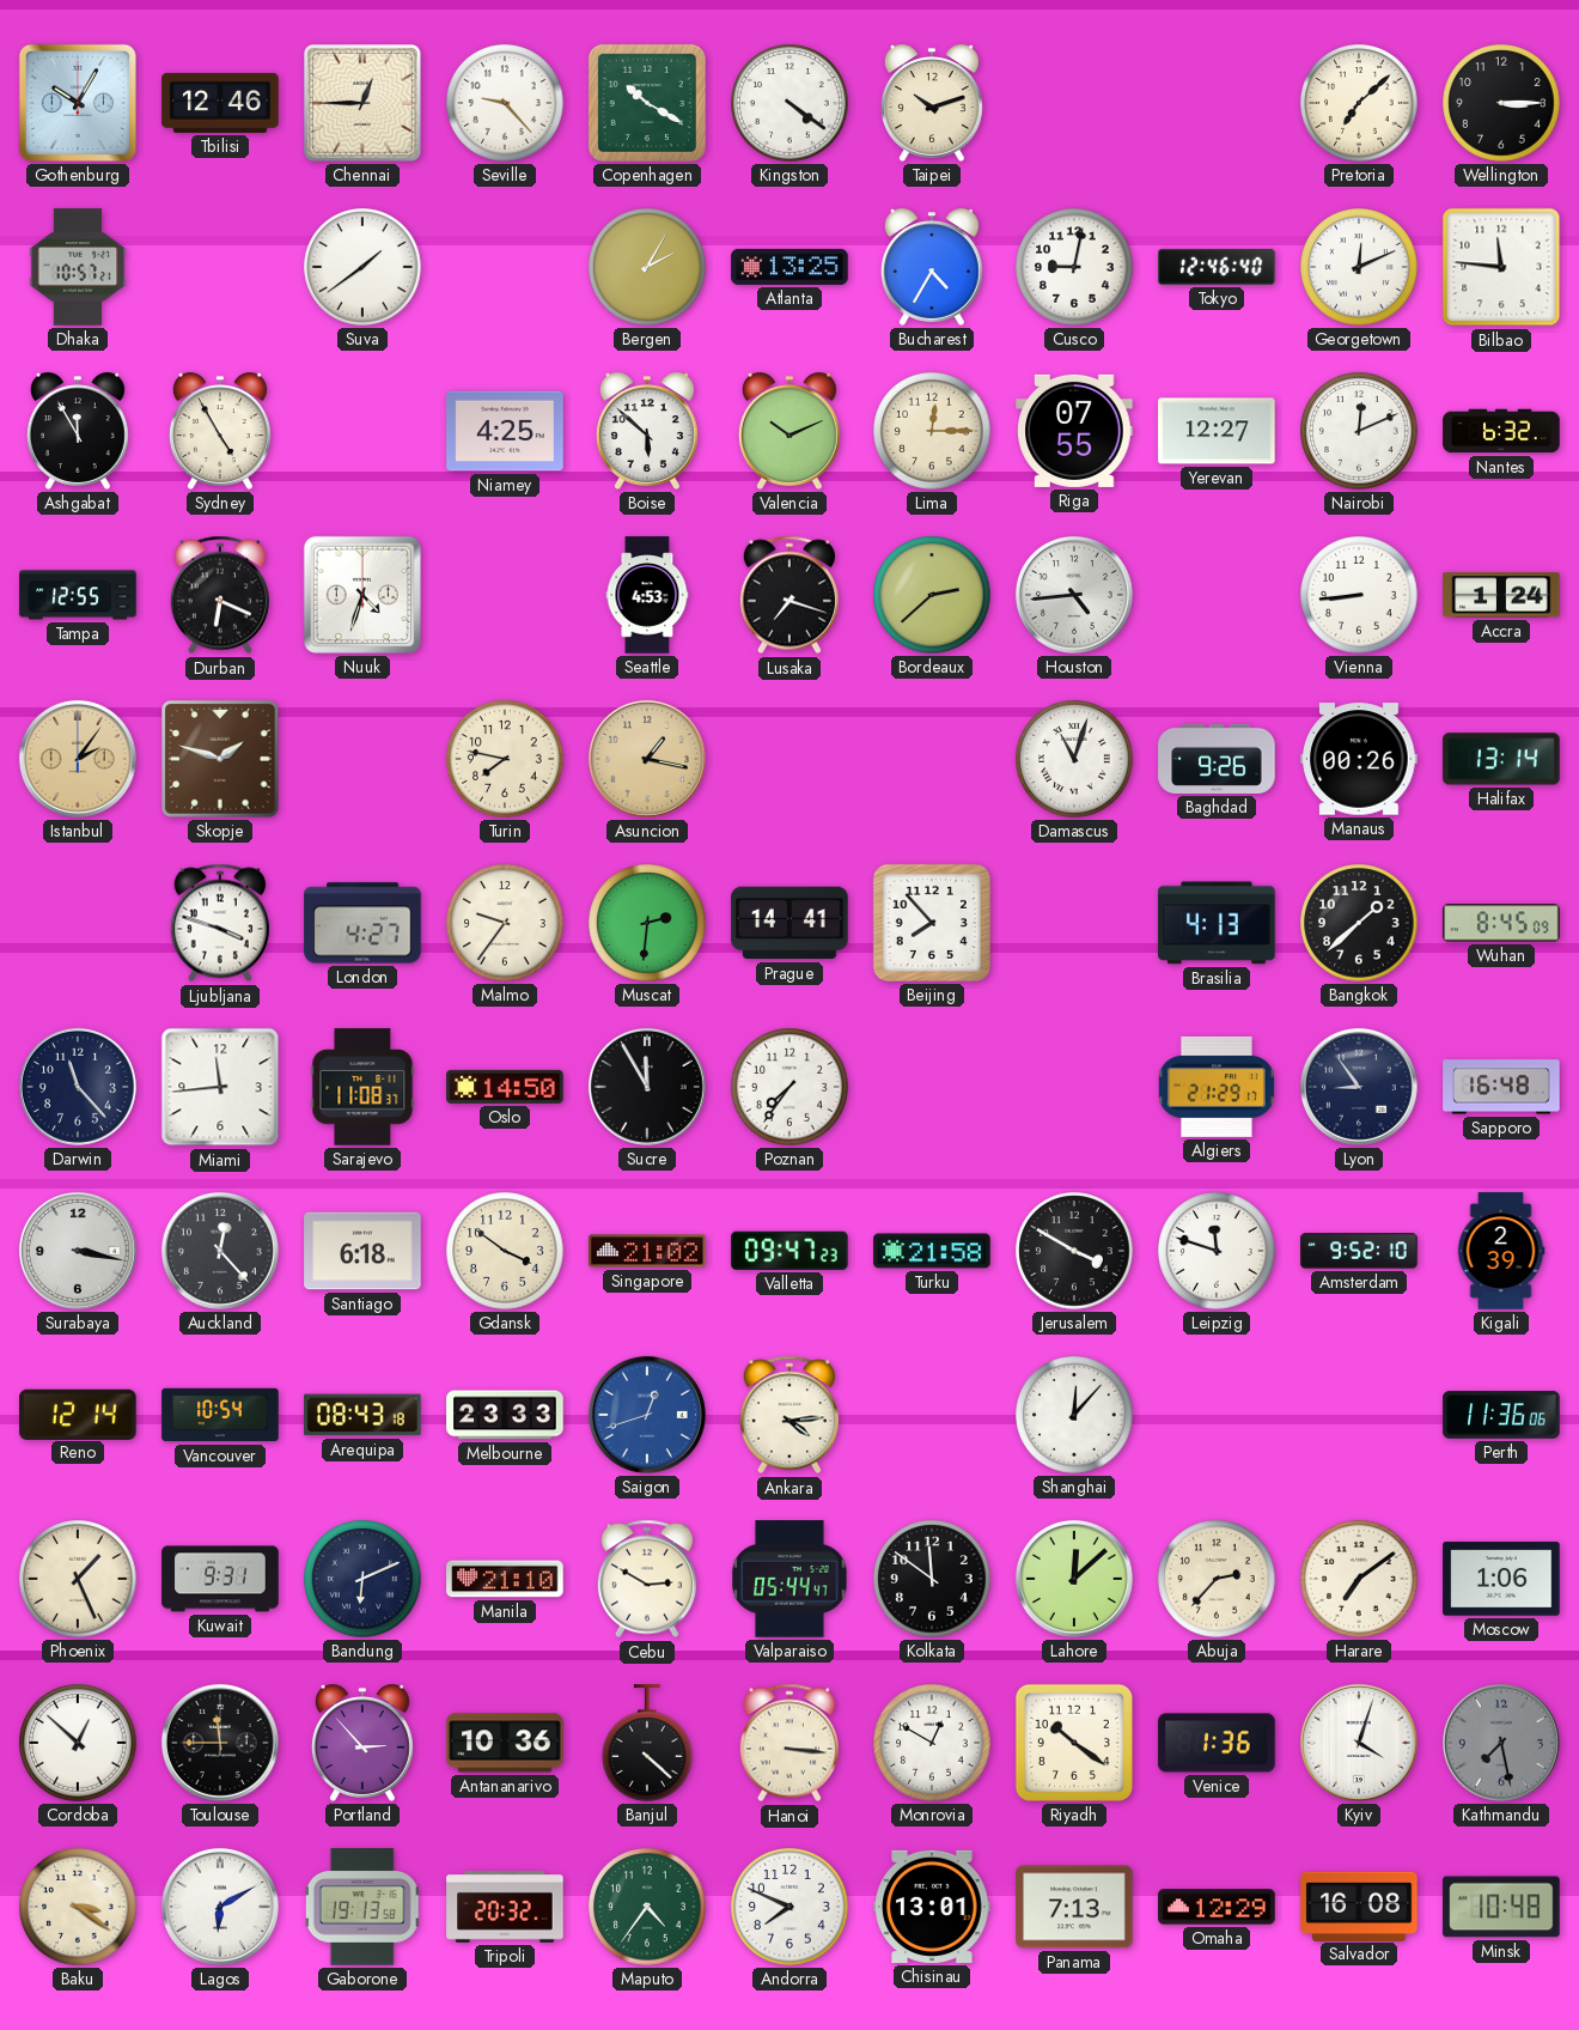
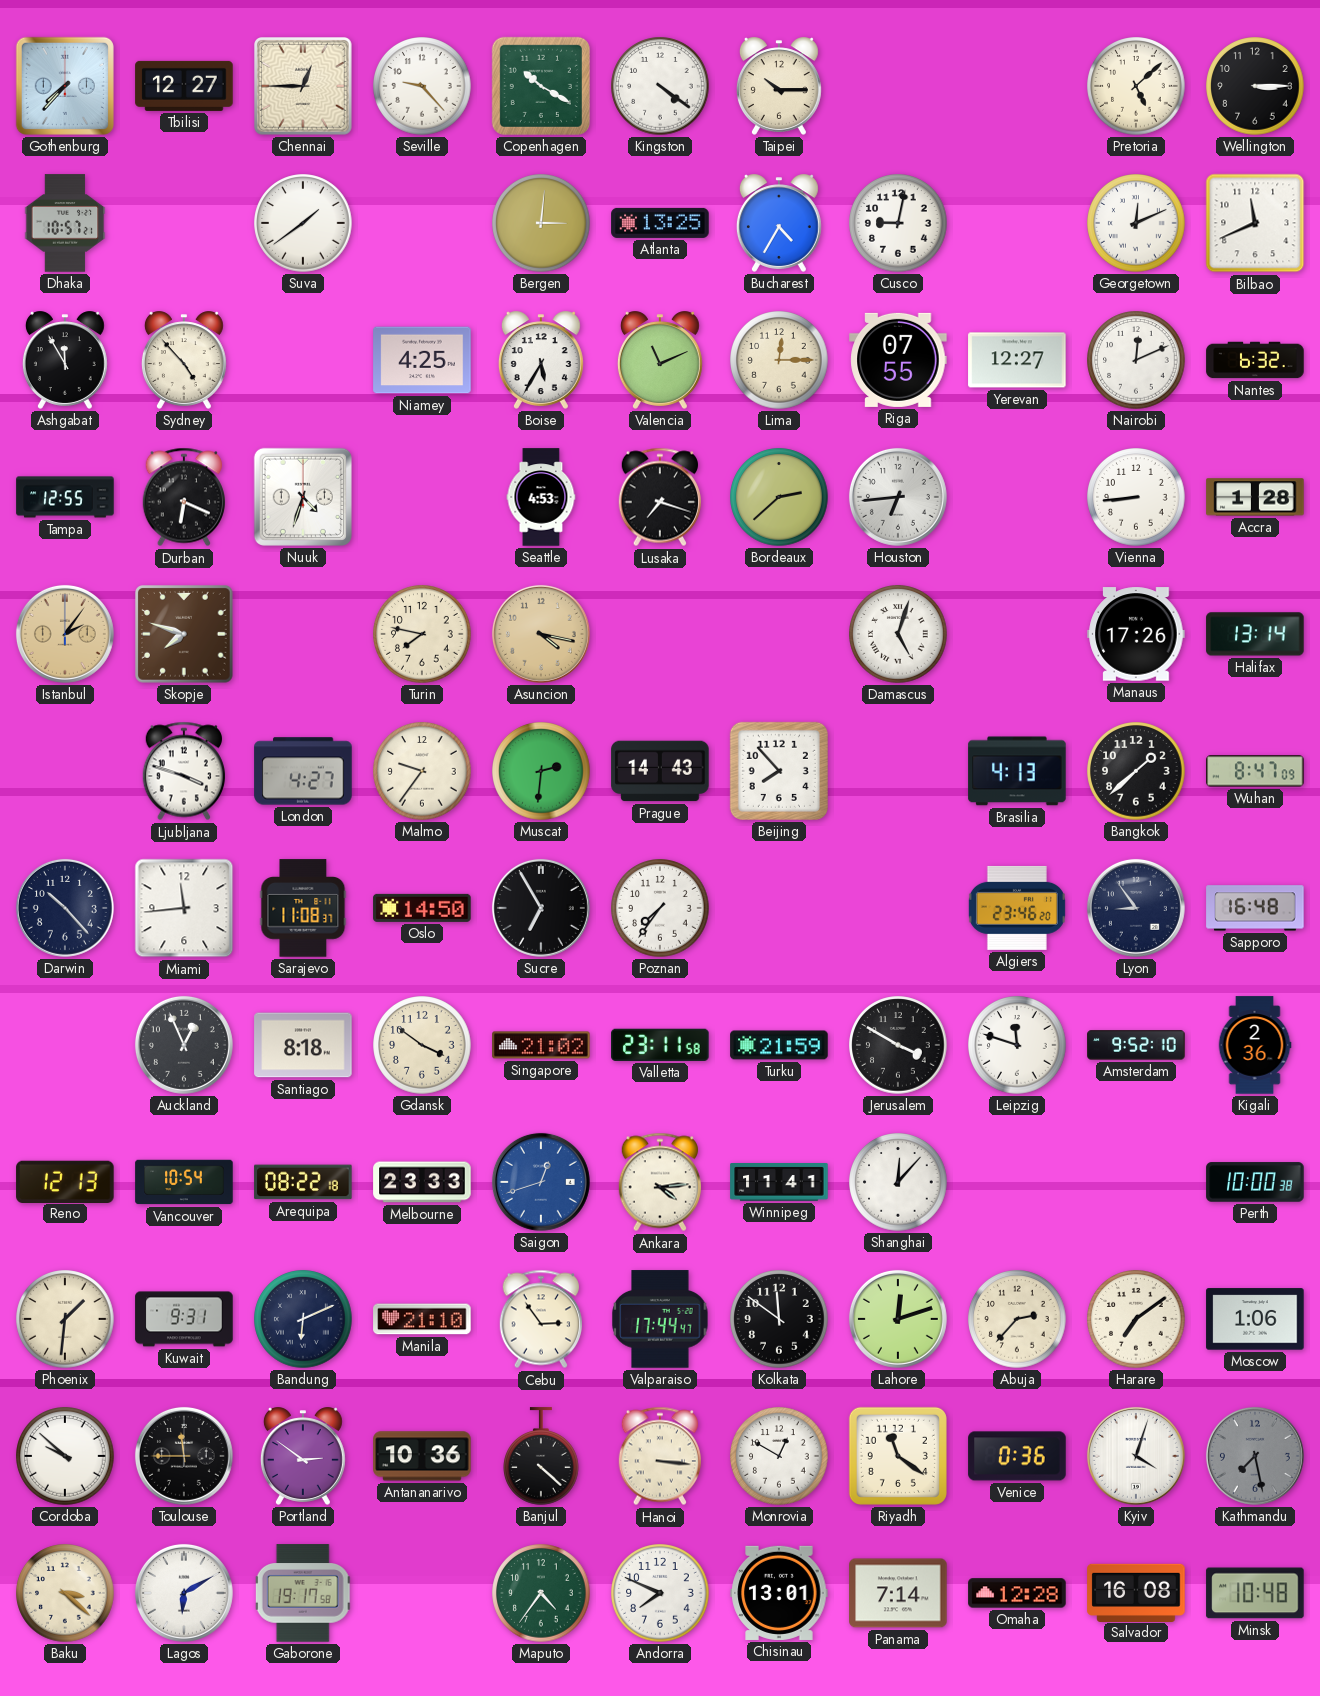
Gothenburg: 10:05 -> 7:37
Tbilisi: 12:46 -> 12:27
Taipei: 10:12 -> 10:15
Pretoria: 7:08 -> 5:08
Bergen: 2:05 -> 3:01
Tokyo: 12:46 -> none
Bilbao: 11:46 -> 11:41
Sydney: 4:55 -> 4:53
Boise: 5:52 -> 5:35
Valencia: 10:11 -> 11:11
Houston: 4:44 -> 6:44
Accra: 1:24 -> 1:28
Skopje: 1:48 -> 7:48
Asuncion: 1:17 -> 4:17
Damascus: 11:03 -> 5:03
Baghdad: 9:26 -> none
Manaus: 00:26 -> 17:26
Prague: 14:41 -> 14:43
Wuhan: 8:45 -> 8:47
Darwin: 11:23 -> 10:23
Sucre: 11:55 -> 6:55
Algiers: 21:29 -> 23:46
Surabaya: 3:17 -> none
Auckland: 12:23 -> 12:56
Santiago: 6:18 -> 8:18
Valletta: 09:47 -> 23:11
Turku: 21:58 -> 21:59
Kigali: 2:39 -> 2:36
Reno: 12:14 -> 12:13
Arequipa: 08:43 -> 08:22
Winnipeg: none -> 11:41
Perth: 11:36 -> 10:00
Phoenix: 1:26 -> 1:31
Cebu: 2:50 -> 2:54
Valparaiso: 05:44 -> 17:44
Lahore: 12:08 -> 12:12
Cordoba: 12:52 -> 9:52
Portland: 2:53 -> 2:51
Riyadh: 10:21 -> 11:21
Venice: 1:36 -> 0:36
Baku: 3:21 -> 3:22
Gaborone: 19:13 -> 19:17
Tripoli: 20:32 -> none
Panama: 7:13 -> 7:14
Omaha: 12:29 -> 12:28
